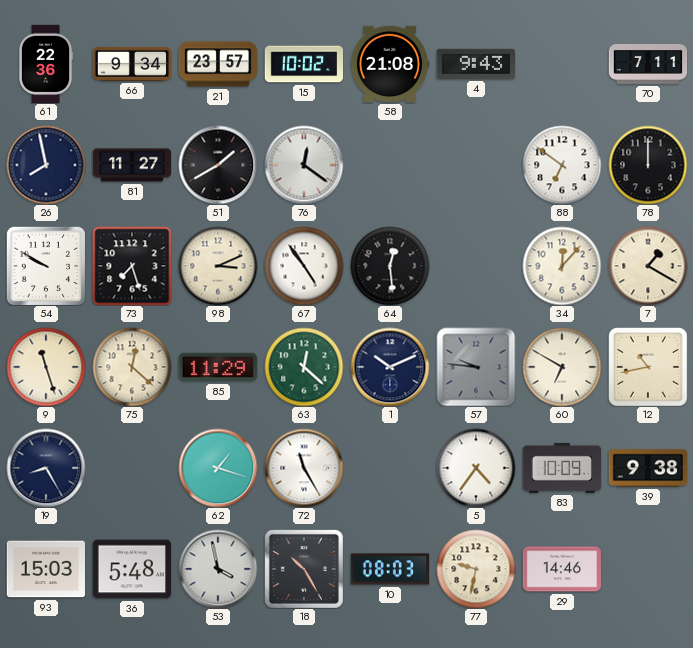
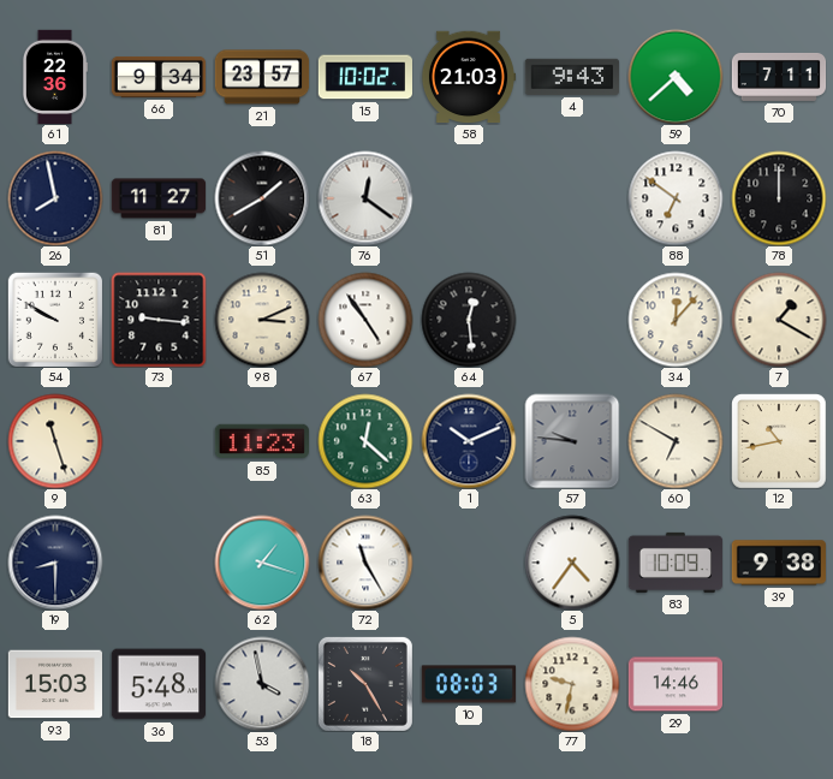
58: 21:08 -> 21:03
59: none -> 4:38
73: 7:27 -> 9:16
75: 12:22 -> none
85: 11:29 -> 11:23
19: 8:25 -> 8:30
